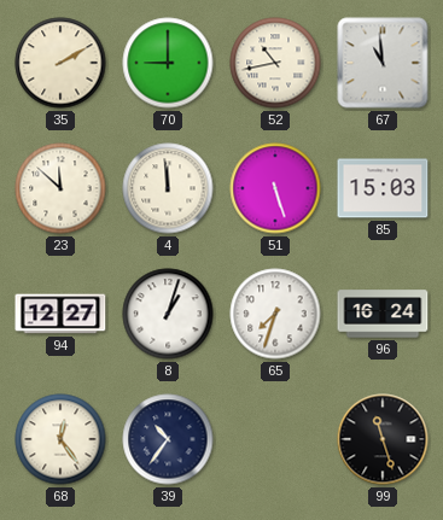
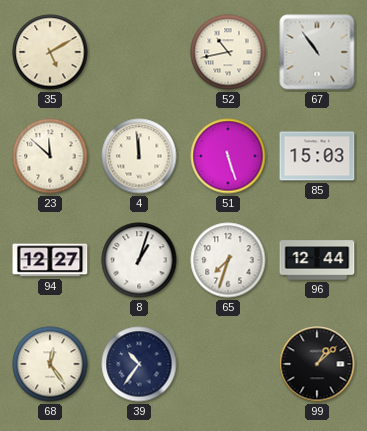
35: 2:10 -> 5:10
70: 9:00 -> none
67: 10:59 -> 10:54
96: 16:24 -> 12:44
99: 11:27 -> 1:08
